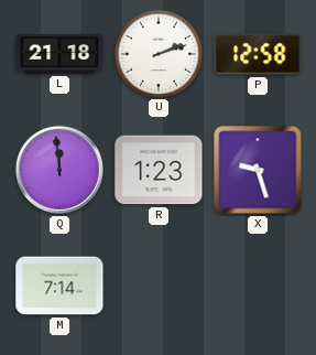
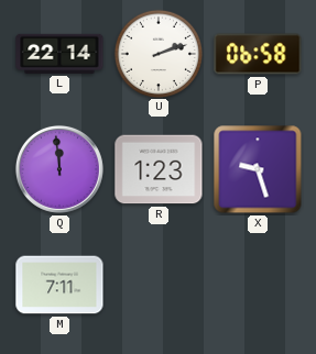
L: 21:18 -> 22:14
P: 12:58 -> 06:58
M: 7:14 -> 7:11
